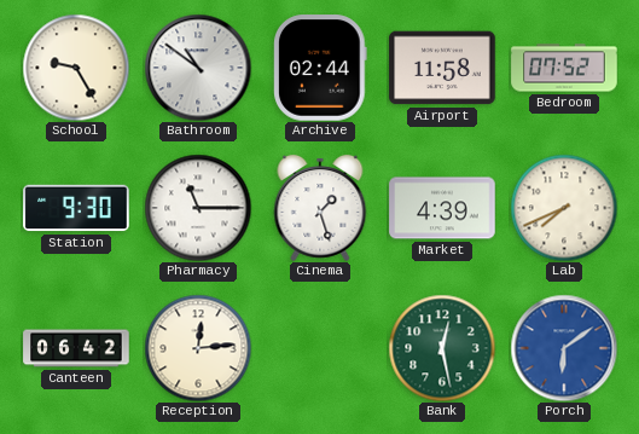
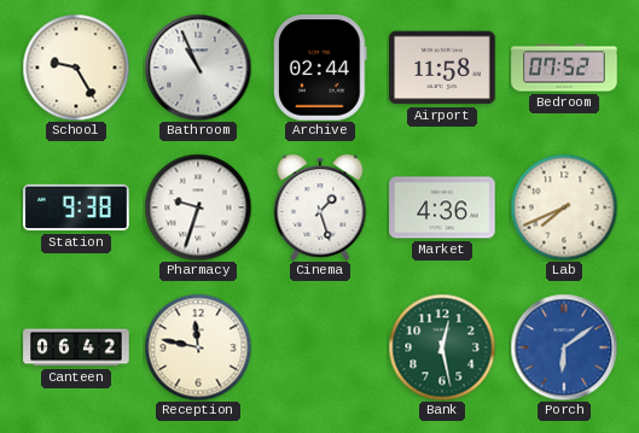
Bathroom: 10:51 -> 10:56
Station: 9:30 -> 9:38
Pharmacy: 11:15 -> 9:33
Market: 4:39 -> 4:36
Reception: 12:14 -> 11:47
